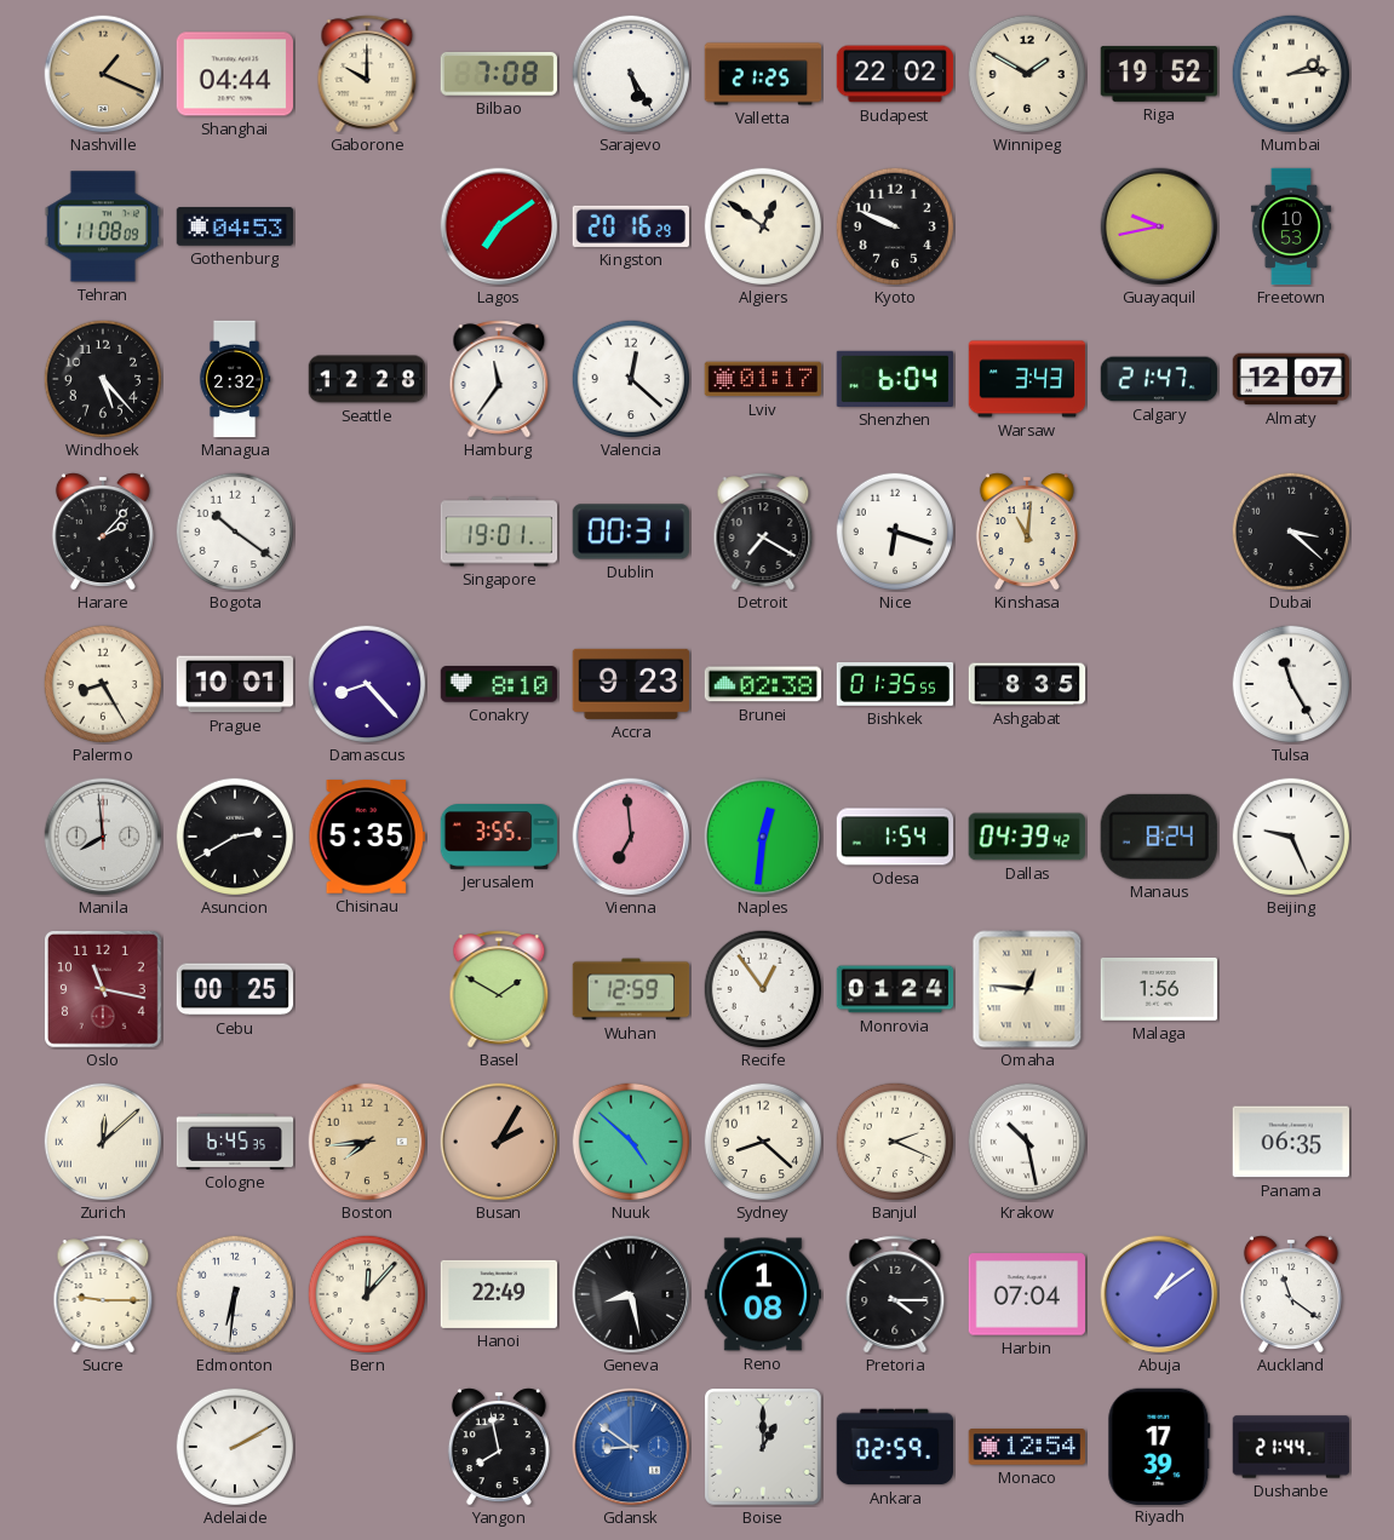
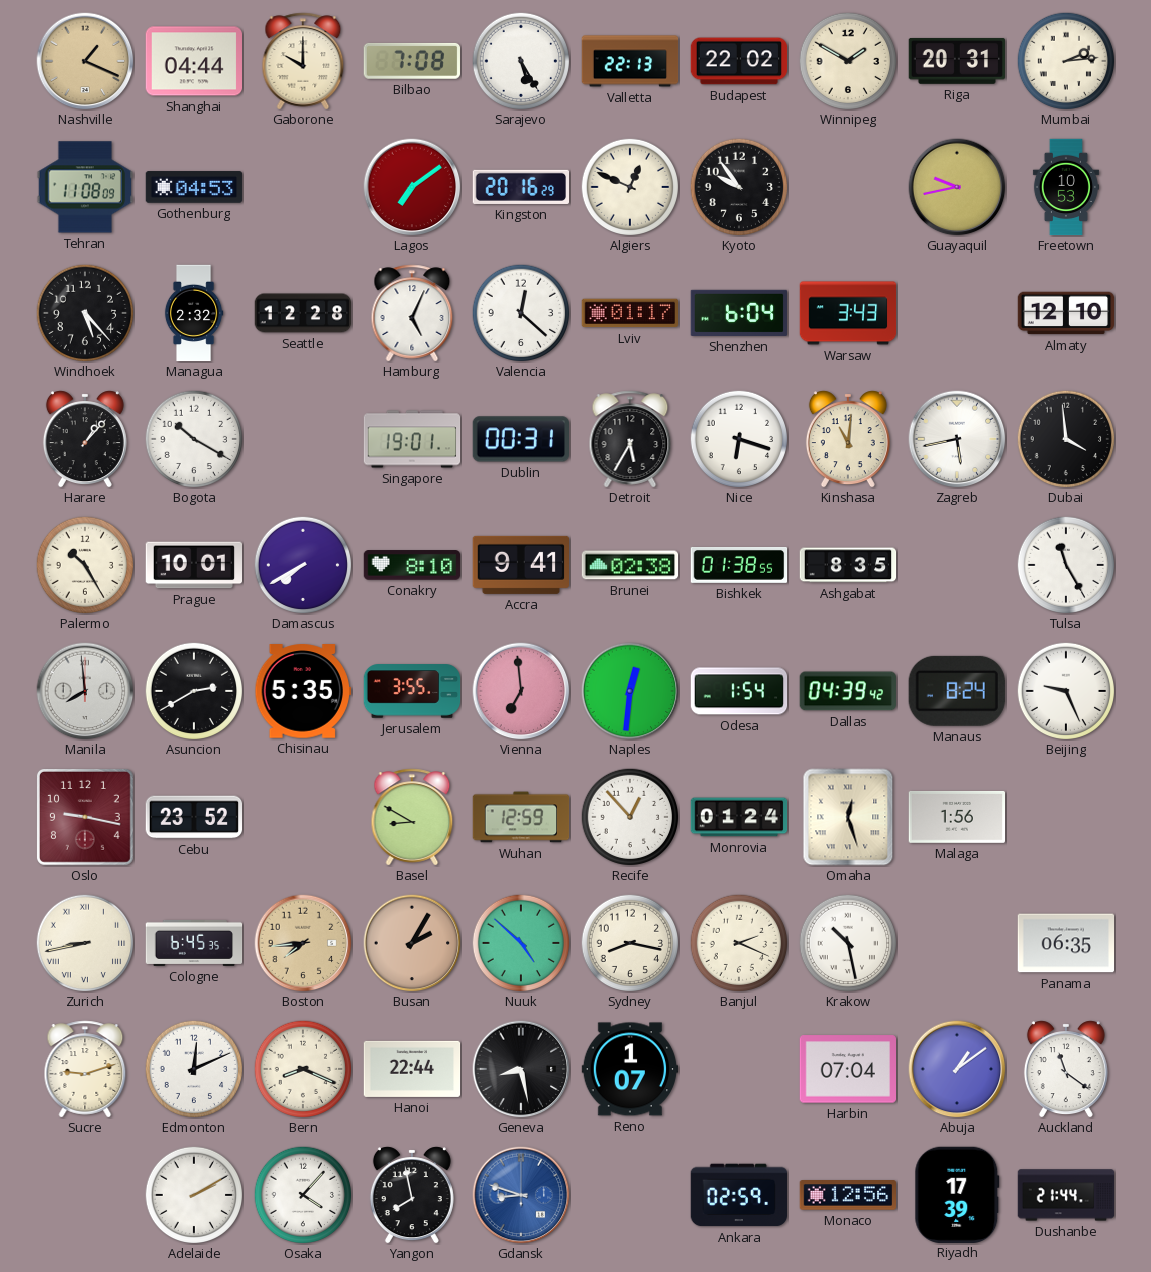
Valletta: 21:25 -> 22:13
Riga: 19:52 -> 20:31
Algiers: 12:51 -> 12:49
Kyoto: 9:49 -> 9:54
Hamburg: 11:36 -> 5:04
Calgary: 21:47 -> none
Almaty: 12:07 -> 12:10
Harare: 2:07 -> 1:07
Bogota: 10:21 -> 10:20
Detroit: 7:20 -> 5:35
Zagreb: none -> 5:43
Dubai: 3:22 -> 3:59
Palermo: 8:25 -> 10:25
Damascus: 8:23 -> 7:40
Accra: 9:23 -> 9:41
Bishkek: 01:35 -> 01:38
Oslo: 11:17 -> 9:17
Cebu: 00:25 -> 23:52
Basel: 1:50 -> 8:50
Recife: 12:54 -> 12:53
Omaha: 12:46 -> 12:27
Zurich: 12:08 -> 8:43
Sydney: 8:22 -> 8:17
Sucre: 9:15 -> 9:12
Edmonton: 6:31 -> 12:11
Bern: 12:07 -> 8:19
Hanoi: 22:49 -> 22:44
Reno: 1:08 -> 1:07
Pretoria: 4:15 -> none
Osaka: none -> 4:07
Gdansk: 8:51 -> 8:48
Boise: 1:00 -> none
Monaco: 12:54 -> 12:56
